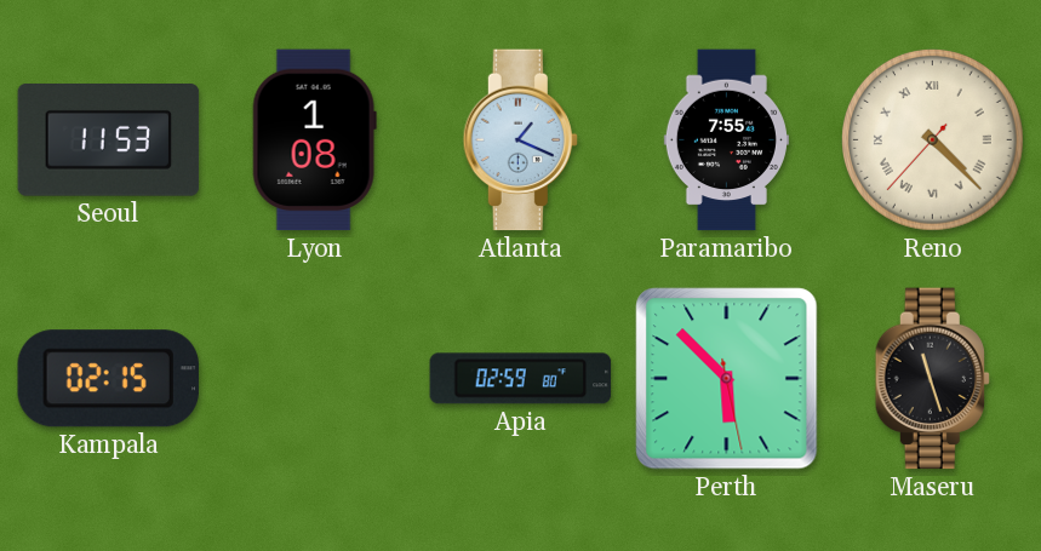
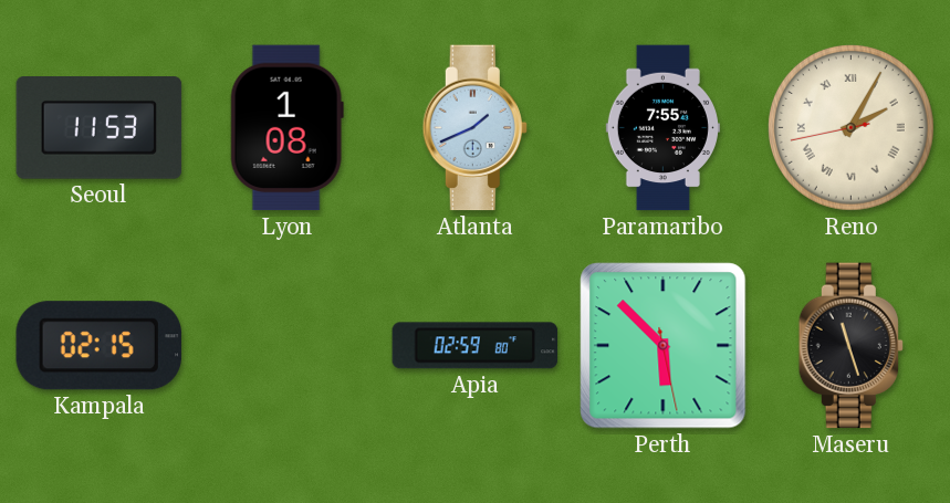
Atlanta: 1:19 -> 1:41
Reno: 4:22 -> 2:04
